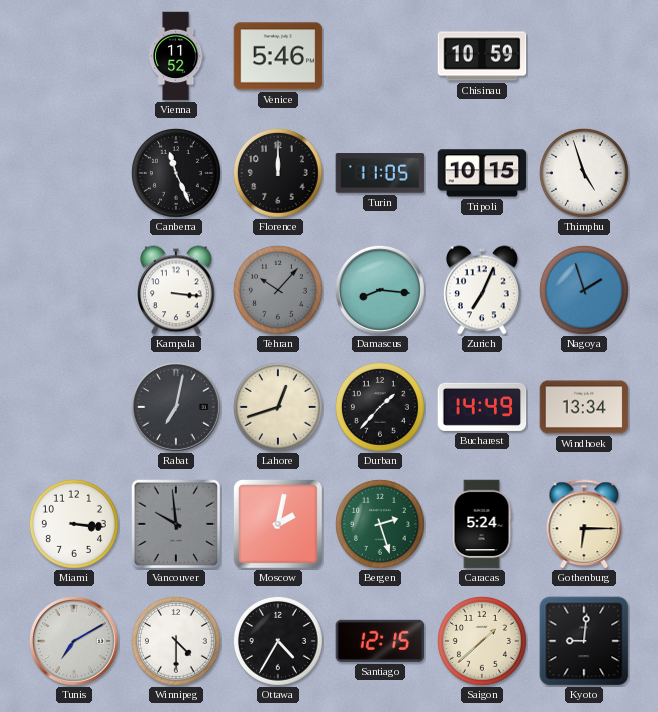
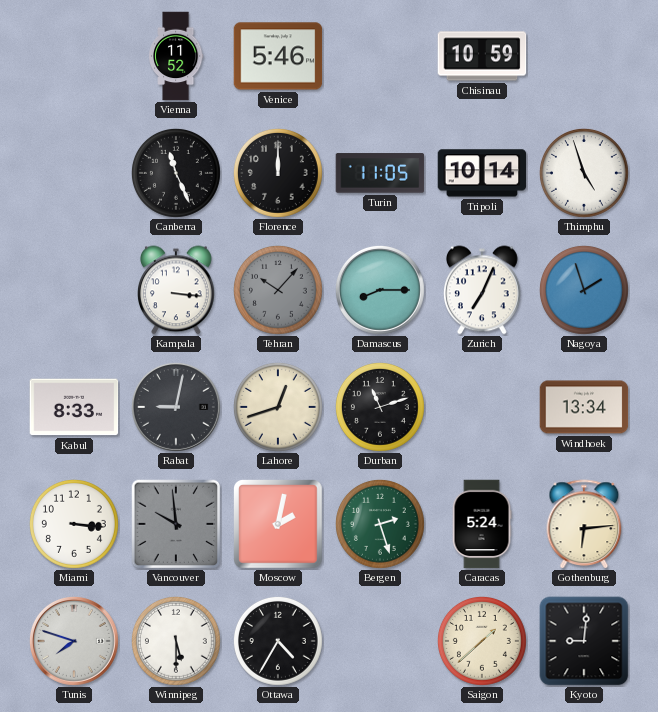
Tripoli: 10:15 -> 10:14
Damascus: 8:16 -> 8:15
Kabul: none -> 8:33
Rabat: 7:02 -> 9:02
Durban: 1:37 -> 11:12
Bucharest: 14:49 -> none
Gothenburg: 6:15 -> 6:14
Tunis: 7:10 -> 7:48
Winnipeg: 4:30 -> 5:30
Santiago: 12:15 -> none
